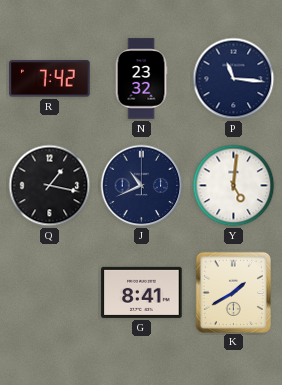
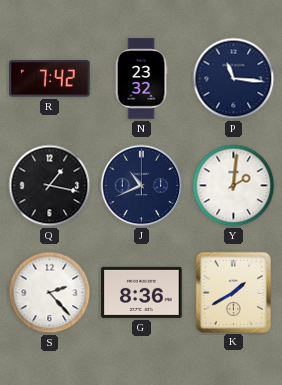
Y: 5:01 -> 2:01
S: none -> 2:23
G: 8:41 -> 8:36
